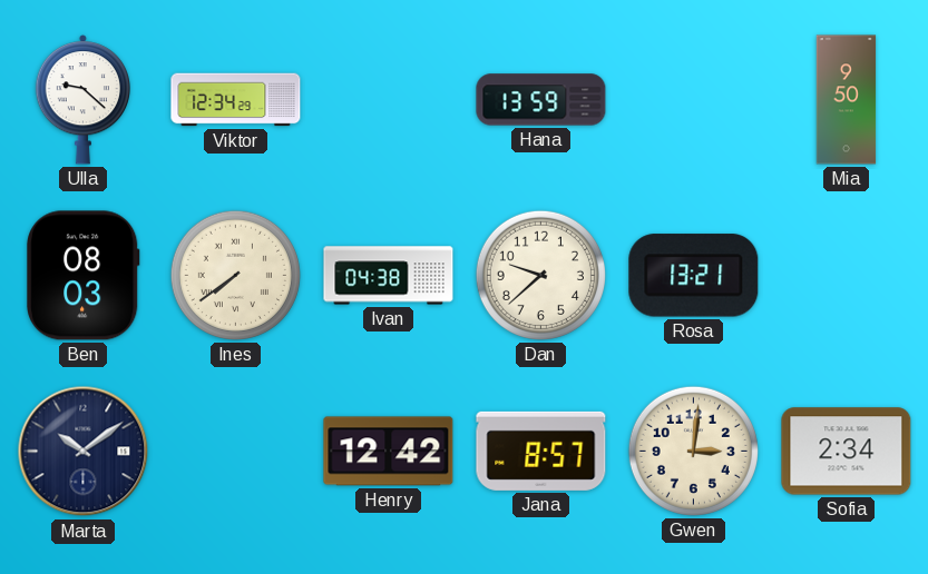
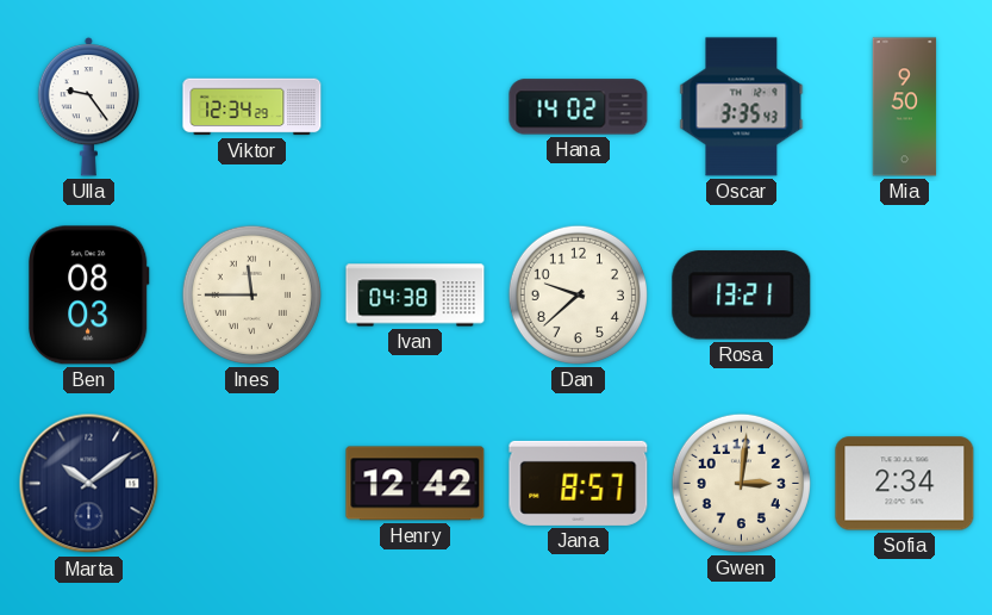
Ulla: 9:22 -> 9:24
Hana: 13:59 -> 14:02
Oscar: none -> 3:35
Ines: 7:39 -> 11:45
